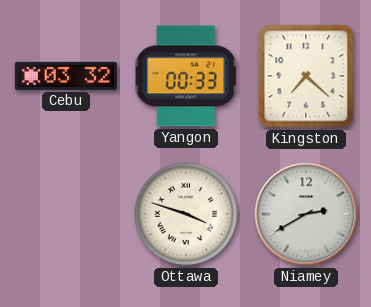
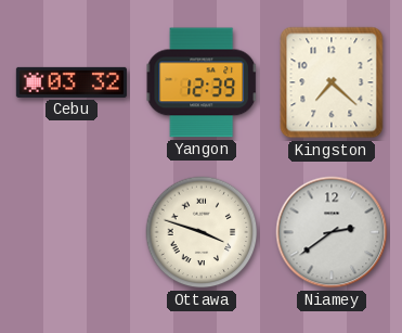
Yangon: 00:33 -> 12:39
Niamey: 2:40 -> 2:39
